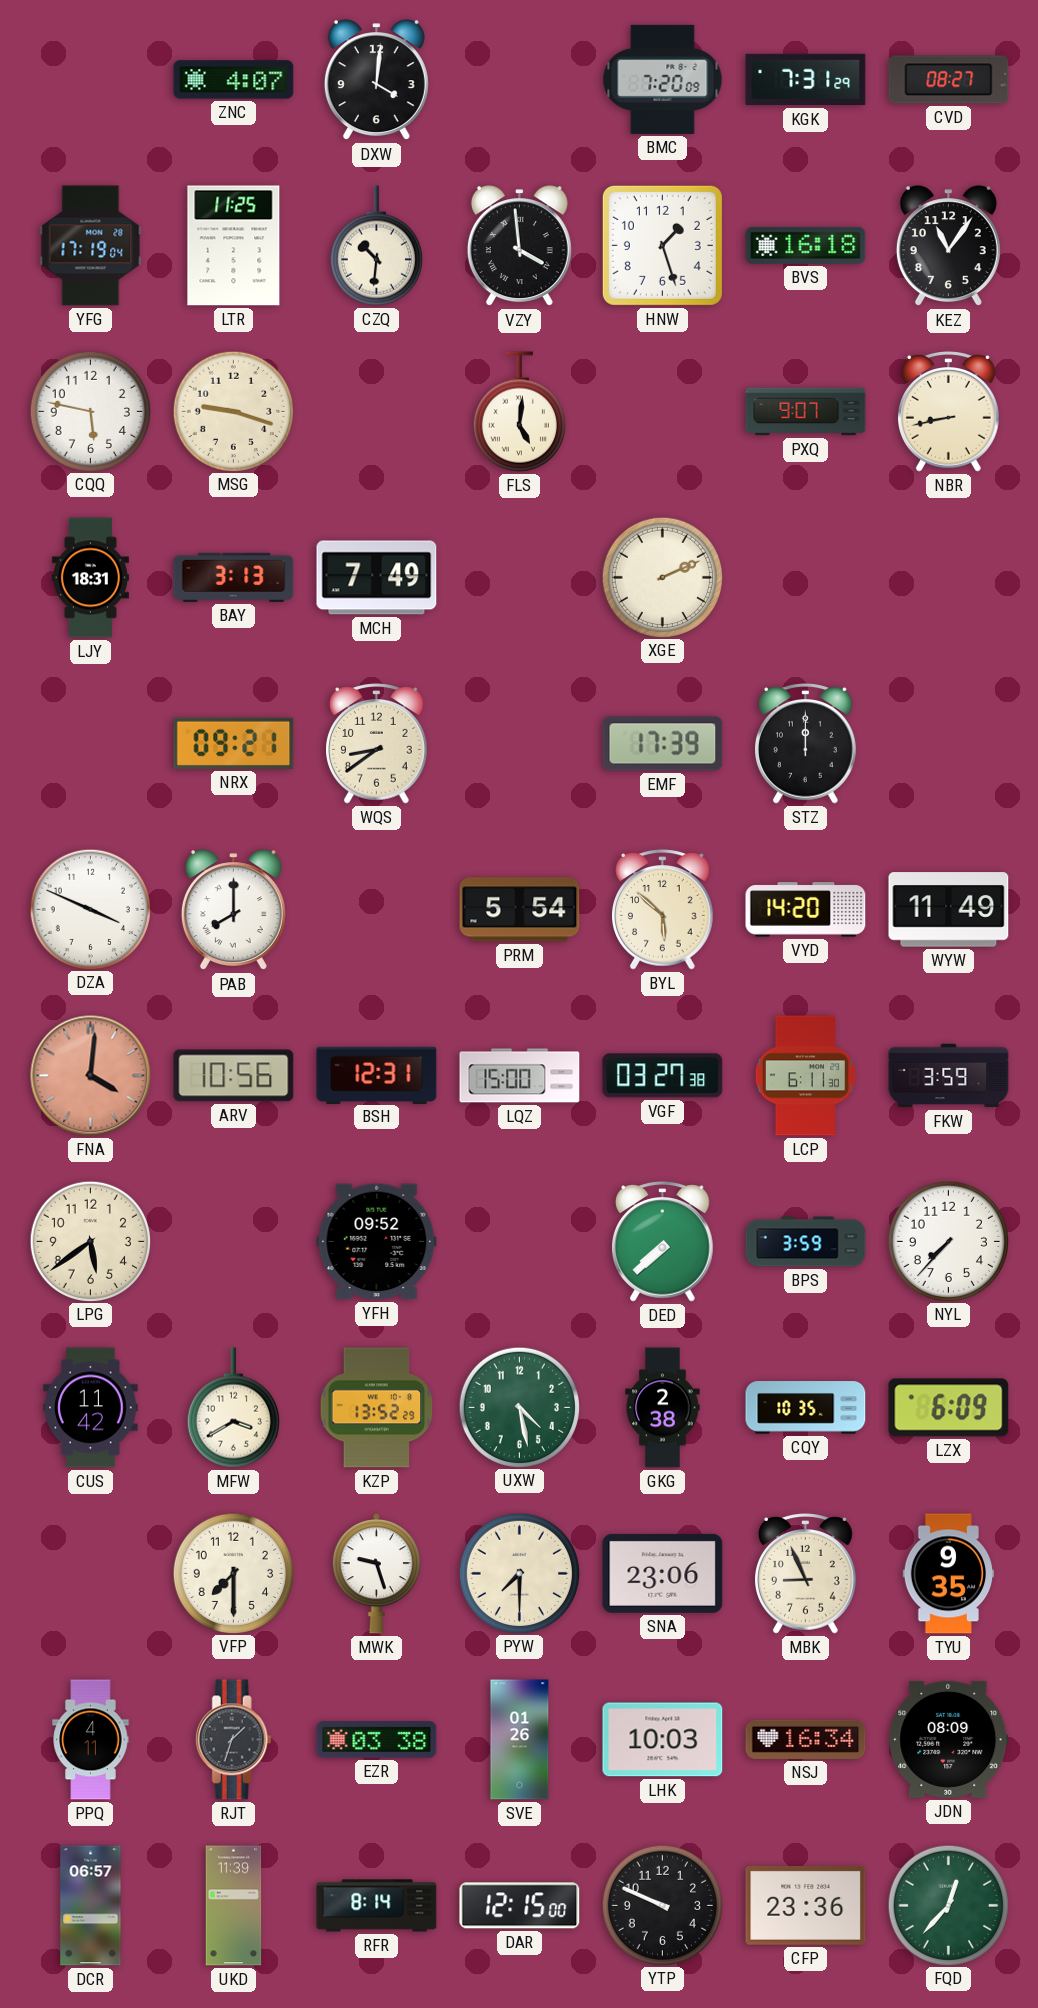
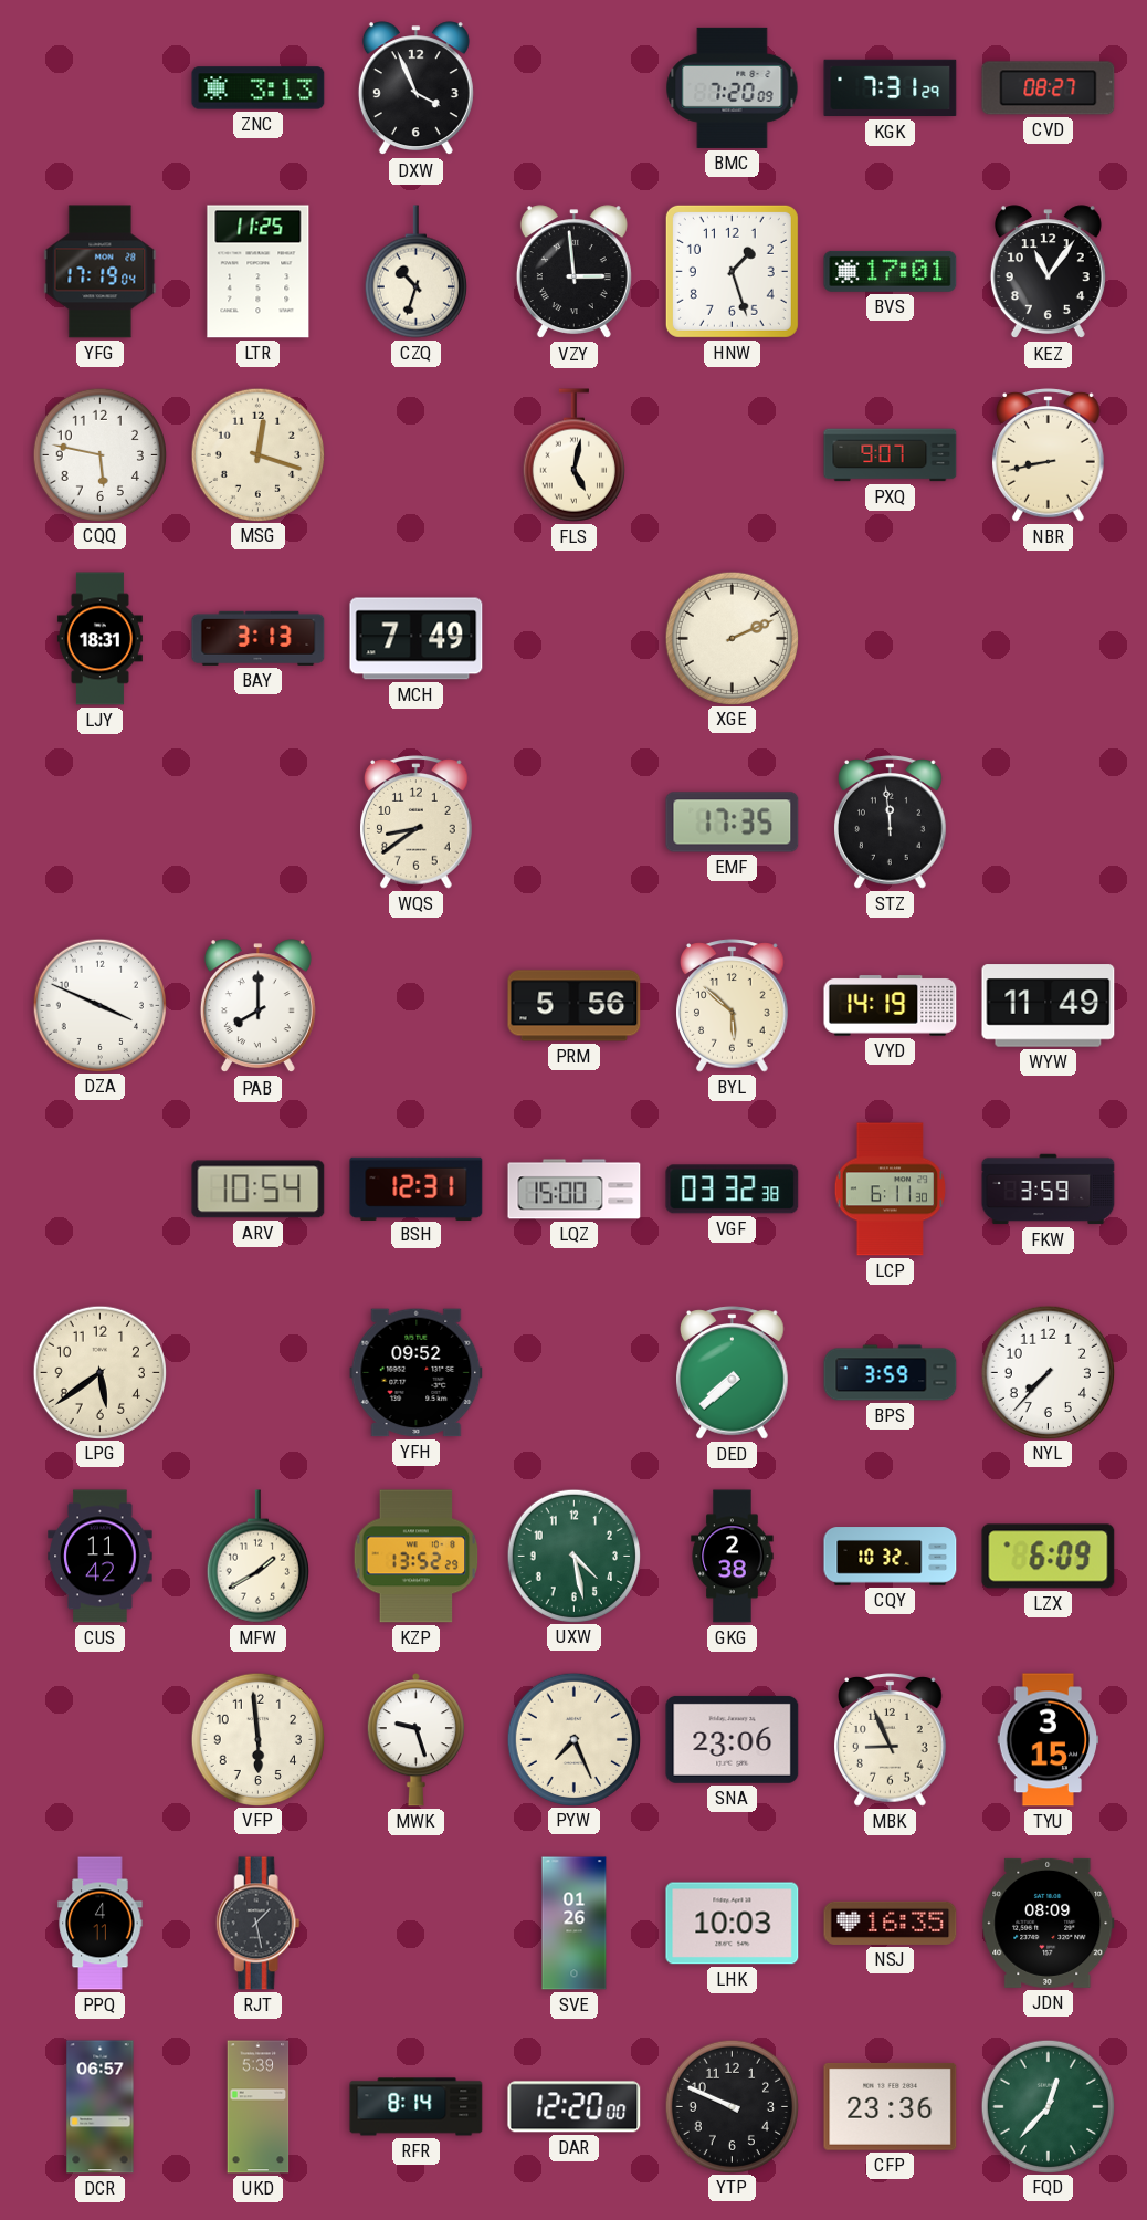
ZNC: 4:07 -> 3:13
DXW: 4:01 -> 3:56
CZQ: 10:31 -> 10:33
VZY: 3:59 -> 2:59
BVS: 16:18 -> 17:01
MSG: 9:18 -> 12:18
FLS: 5:01 -> 5:02
NRX: 09:21 -> none
EMF: 17:39 -> 17:35
STZ: 12:00 -> 11:59
PRM: 5:54 -> 5:56
VYD: 14:20 -> 14:19
FNA: 4:01 -> none
ARV: 10:56 -> 10:54
VGF: 03:27 -> 03:32
MFW: 3:40 -> 1:40
CQY: 10:35 -> 10:32
VFP: 7:30 -> 5:59
PYW: 7:30 -> 7:26
TYU: 9:35 -> 3:15
RJT: 1:33 -> 1:28
EZR: 03:38 -> none
NSJ: 16:34 -> 16:35
UKD: 11:39 -> 5:39
DAR: 12:15 -> 12:20
